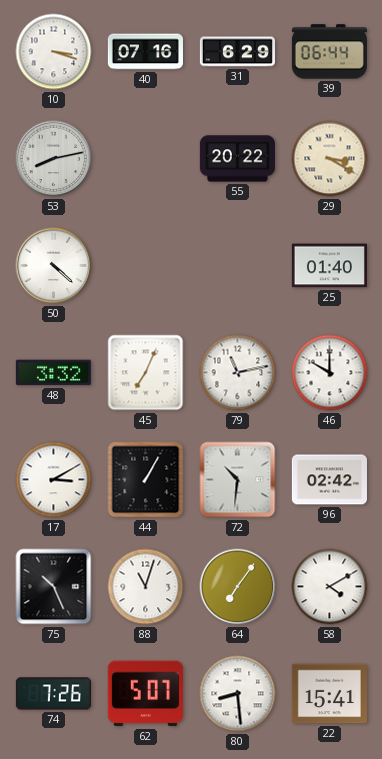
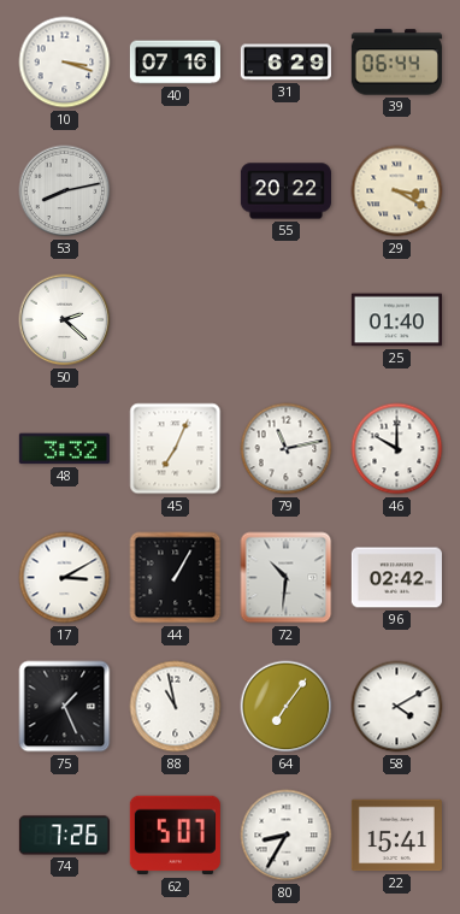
50: 4:22 -> 2:22
75: 10:26 -> 1:26
88: 11:03 -> 10:58
80: 8:29 -> 8:35
